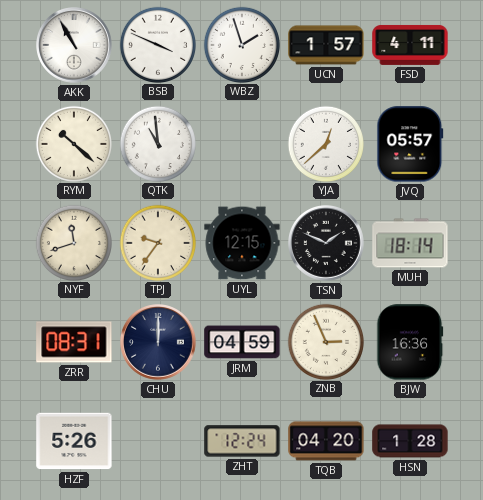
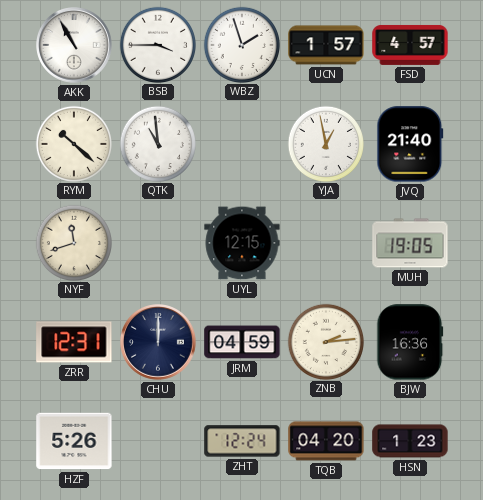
BSB: 3:49 -> 3:45
FSD: 4:11 -> 4:57
YJA: 12:38 -> 12:58
JVQ: 05:57 -> 21:40
TPJ: 9:36 -> none
TSN: 1:49 -> none
MUH: 18:14 -> 19:05
ZRR: 08:31 -> 12:31
ZNB: 2:56 -> 2:14
HSN: 1:28 -> 1:23
